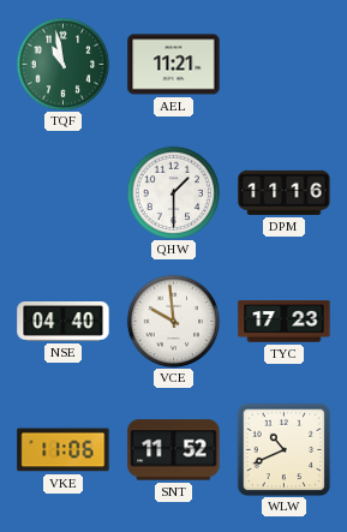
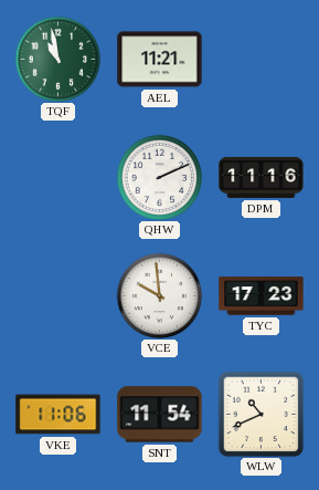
QHW: 1:30 -> 2:11
NSE: 04:40 -> none
SNT: 11:52 -> 11:54
